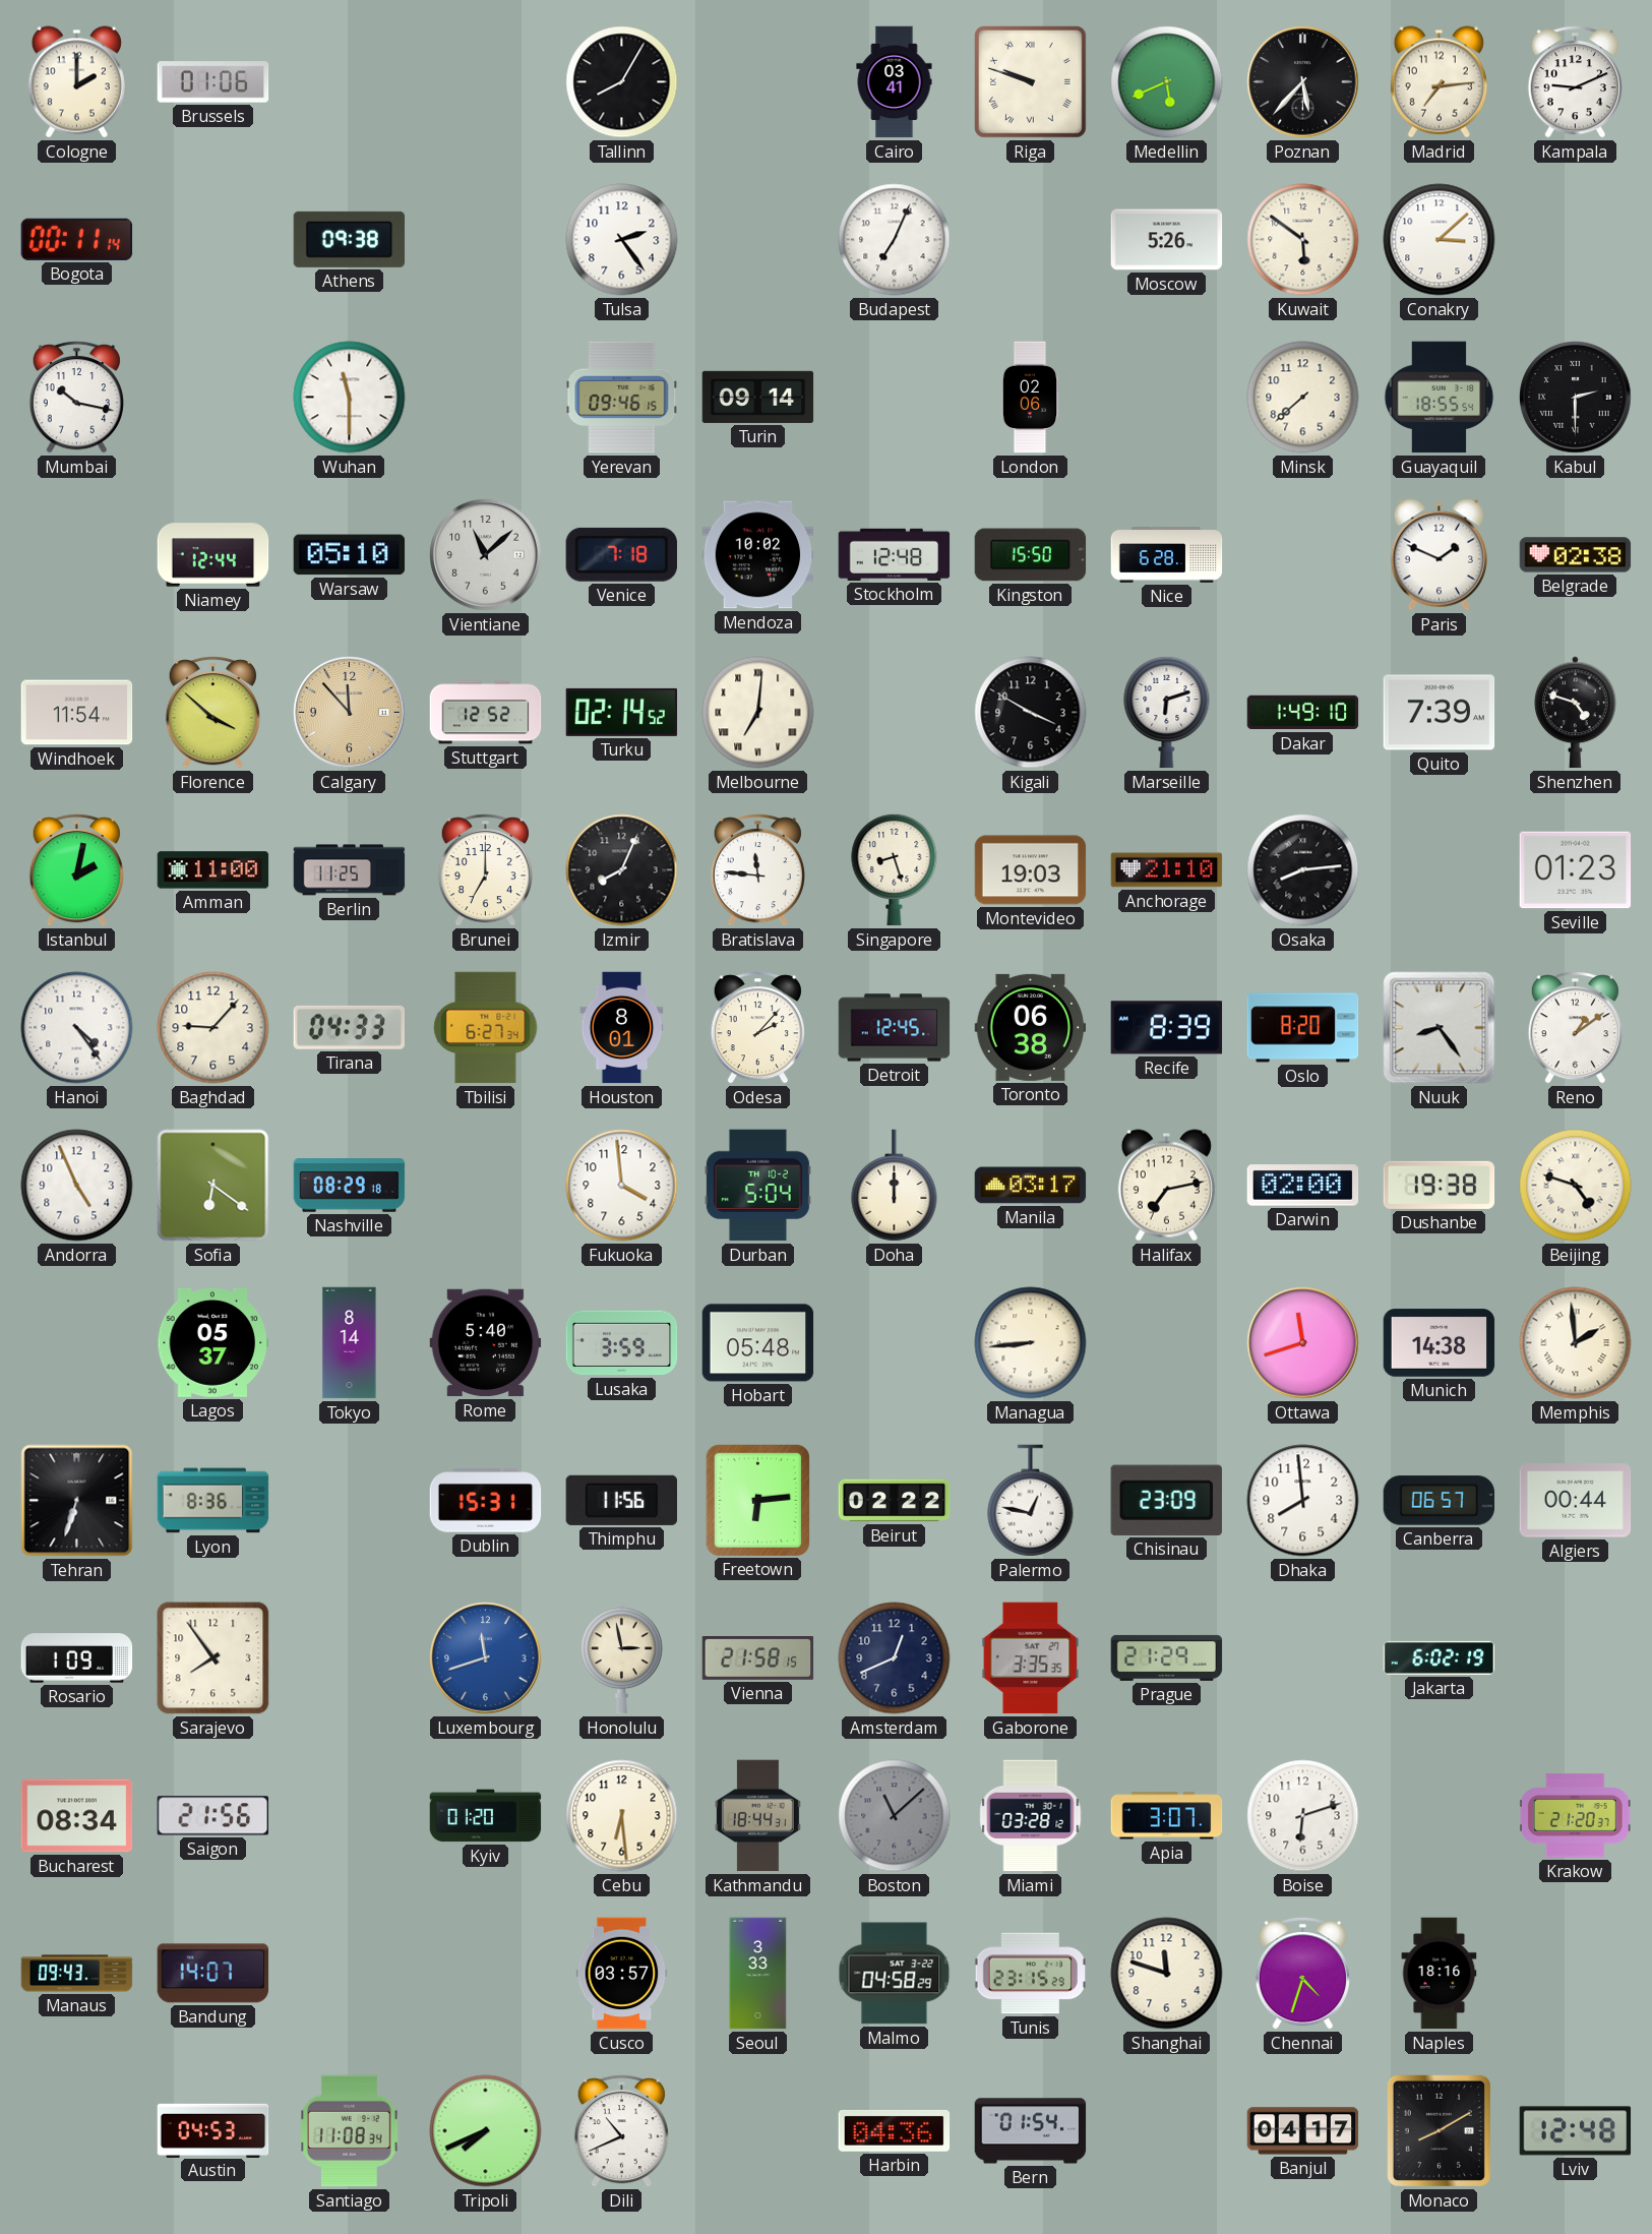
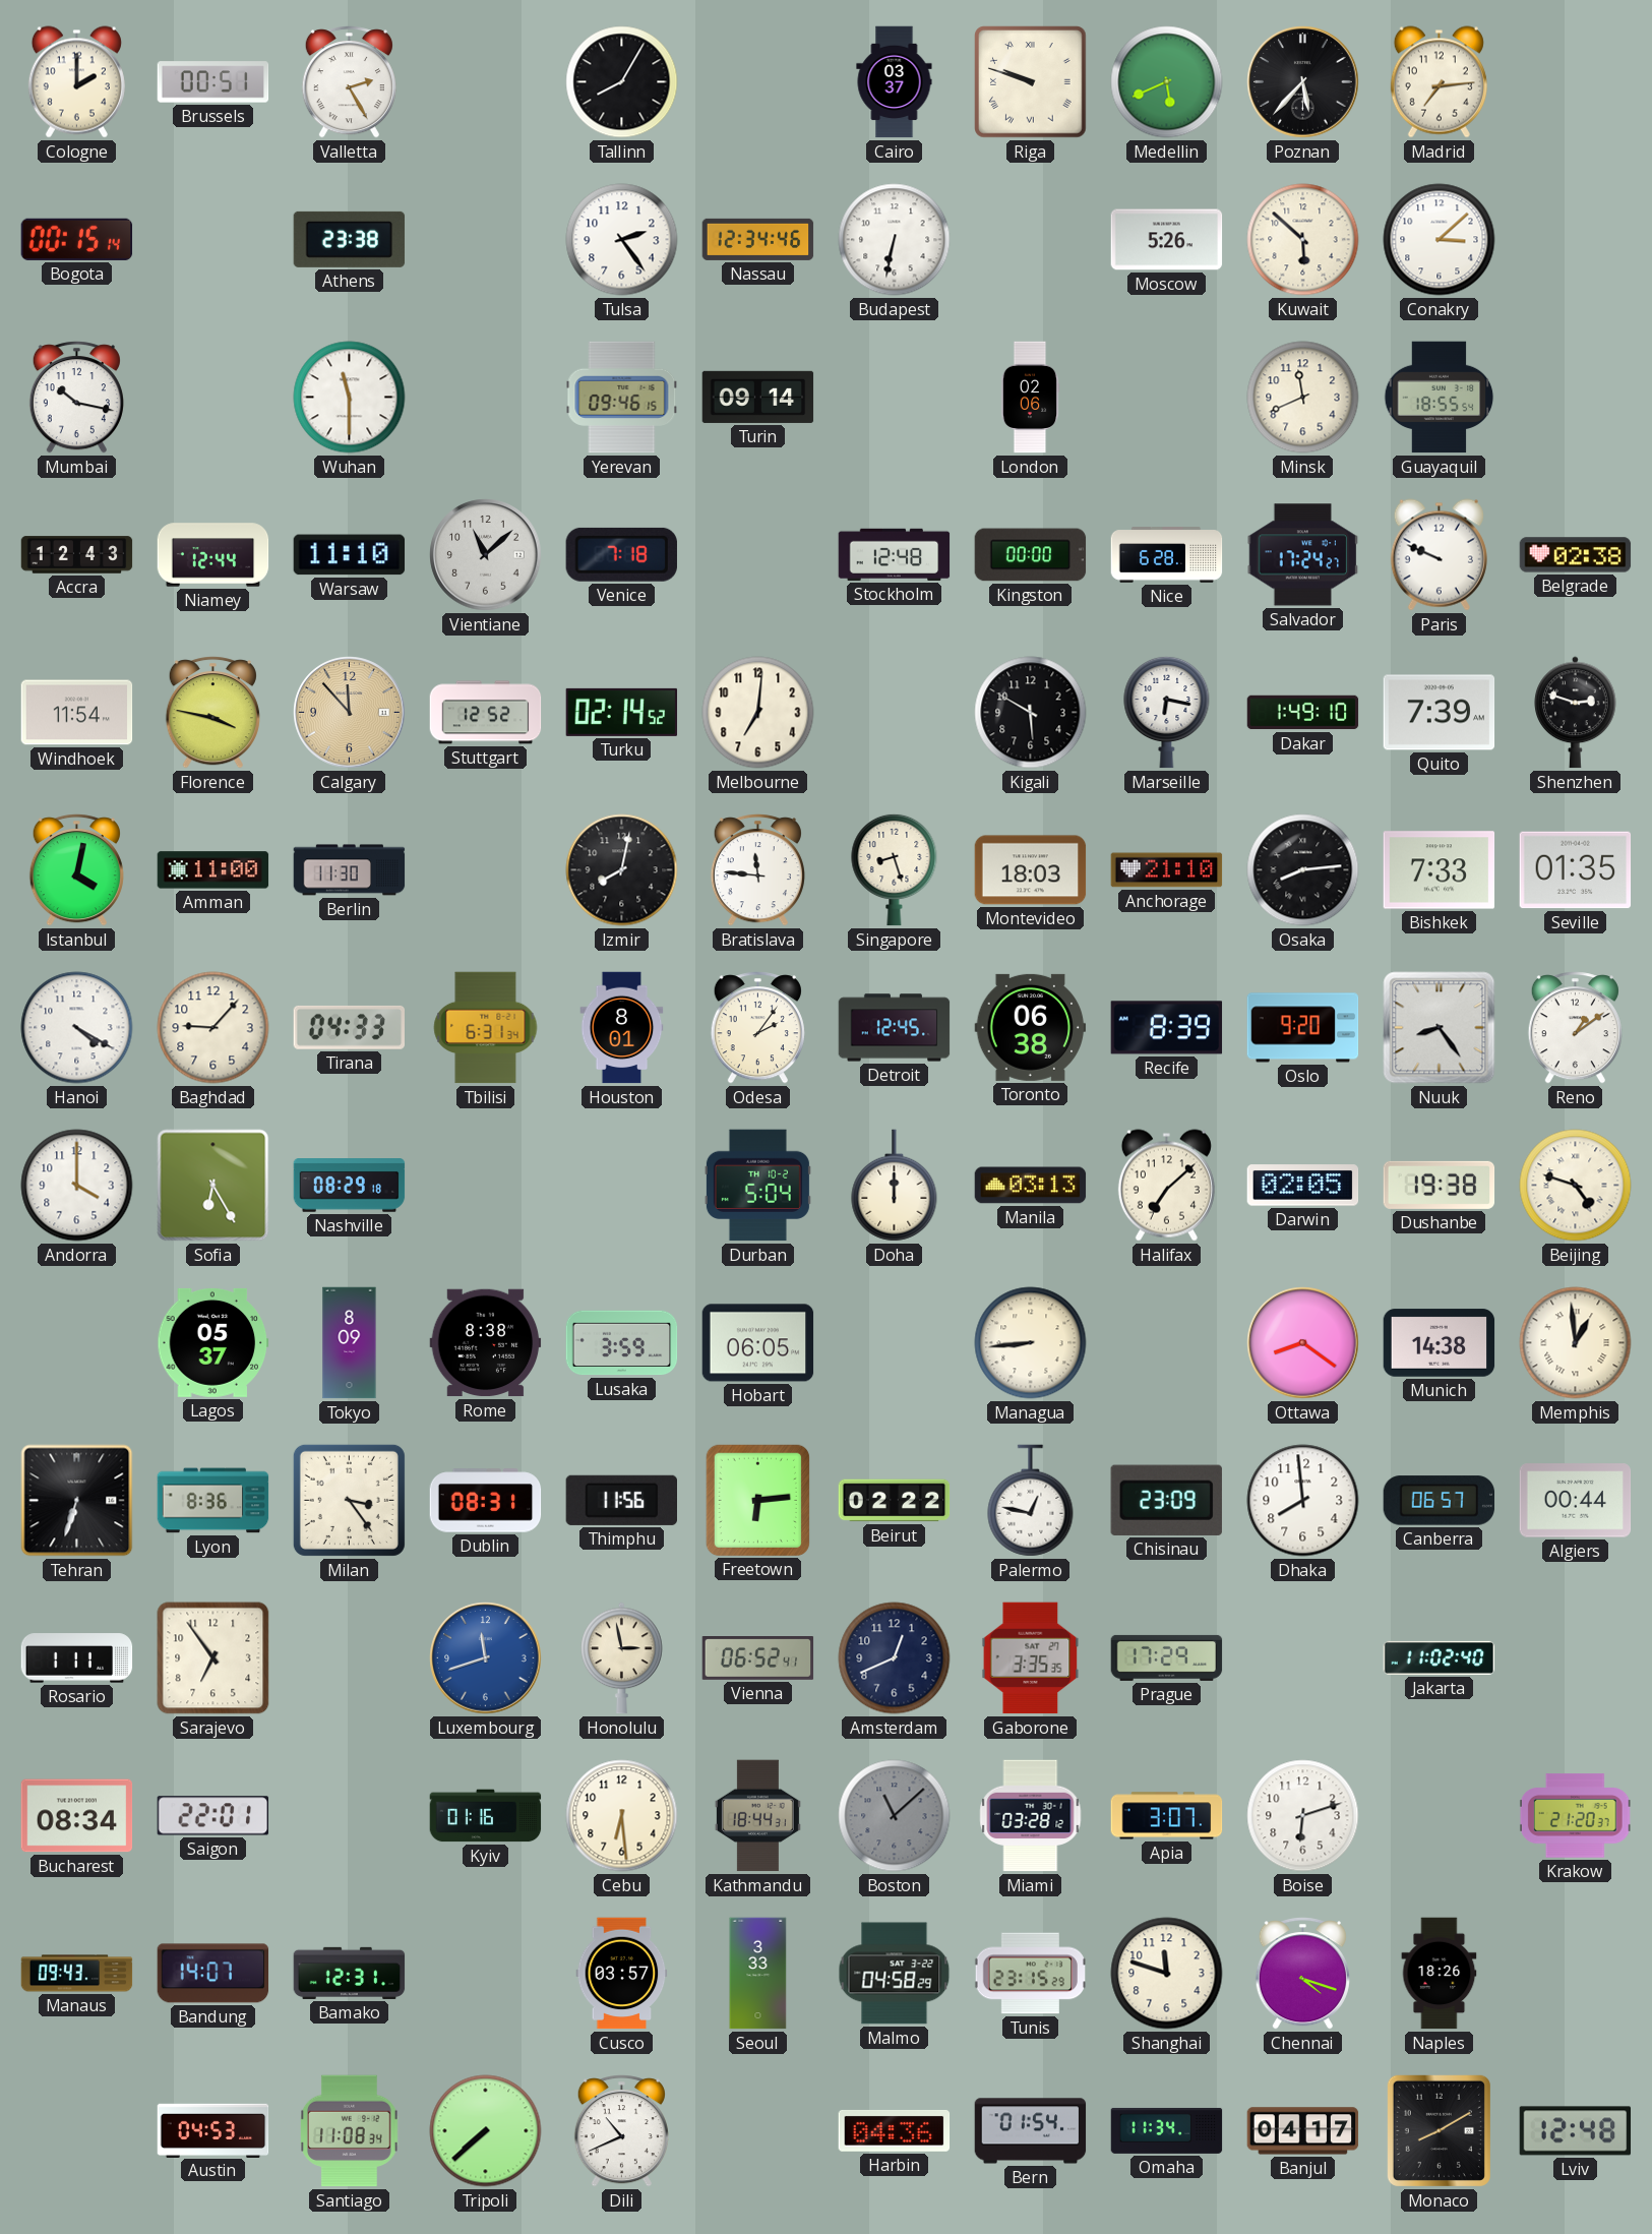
Brussels: 01:06 -> 00:51
Valletta: none -> 2:25
Cairo: 03:41 -> 03:37
Kampala: 9:11 -> none
Bogota: 00:11 -> 00:15
Athens: 09:38 -> 23:38
Nassau: none -> 12:34
Budapest: 7:04 -> 6:32
Kuwait: 5:51 -> 5:52
Minsk: 7:38 -> 11:41
Kabul: 2:30 -> none
Accra: none -> 12:43
Warsaw: 05:10 -> 11:10
Mendoza: 10:02 -> none
Kingston: 15:50 -> 00:00
Salvador: none -> 17:24
Paris: 1:49 -> 9:49
Florence: 3:52 -> 3:47
Melbourne numerals: Roman -> Arabic
Kigali: 3:50 -> 5:50
Marseille: 6:12 -> 6:17
Shenzhen: 4:48 -> 2:48
Istanbul: 2:02 -> 4:02
Berlin: 11:25 -> 11:30
Brunei: 7:00 -> none
Izmir: 8:04 -> 8:02
Montevideo: 19:03 -> 18:03
Bishkek: none -> 7:33
Seville: 01:23 -> 01:35
Hanoi: 4:24 -> 4:20
Tbilisi: 6:27 -> 6:31
Odesa: 2:07 -> 2:06
Oslo: 8:20 -> 9:20
Andorra: 4:56 -> 4:00
Sofia: 6:21 -> 6:25
Fukuoka: 3:59 -> none
Manila: 03:17 -> 03:13
Halifax: 7:13 -> 7:08
Darwin: 02:00 -> 02:05
Tokyo: 8:14 -> 8:09
Rome: 5:40 -> 8:38
Hobart: 05:48 -> 06:05
Ottawa: 11:42 -> 8:21
Memphis: 1:59 -> 12:59
Milan: none -> 3:24
Dublin: 15:31 -> 08:31
Rosario: 1:09 -> 1:11
Sarajevo: 7:54 -> 6:54
Vienna: 21:58 -> 06:52
Prague: 21:29 -> 17:29
Jakarta: 6:02 -> 11:02
Saigon: 21:56 -> 22:01
Kyiv: 01:20 -> 01:16
Bamako: none -> 12:31
Chennai: 4:33 -> 4:18
Naples: 18:16 -> 18:26
Tripoli: 7:41 -> 7:38
Omaha: none -> 11:34
